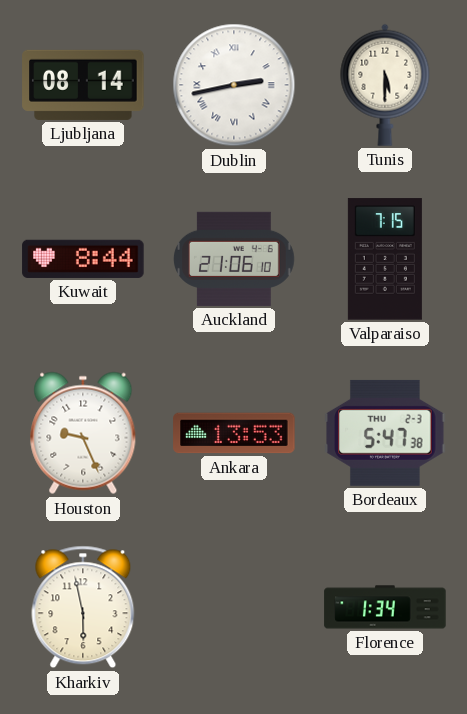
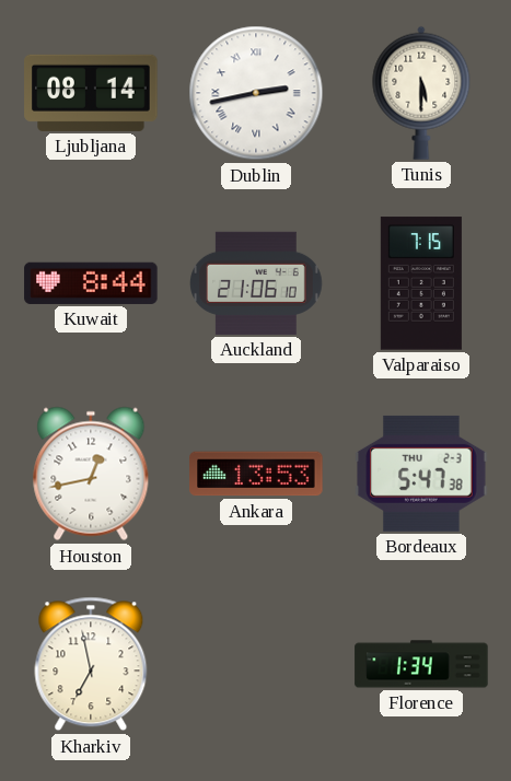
Houston: 9:26 -> 12:43
Kharkiv: 5:58 -> 6:58
